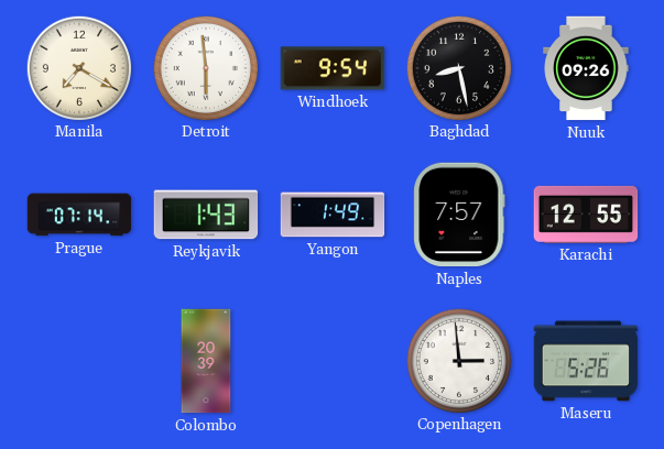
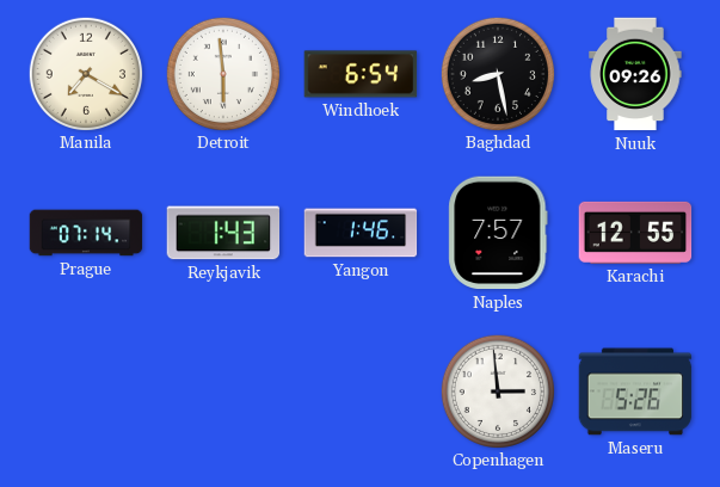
Windhoek: 9:54 -> 6:54
Yangon: 1:49 -> 1:46
Colombo: 20:39 -> none
